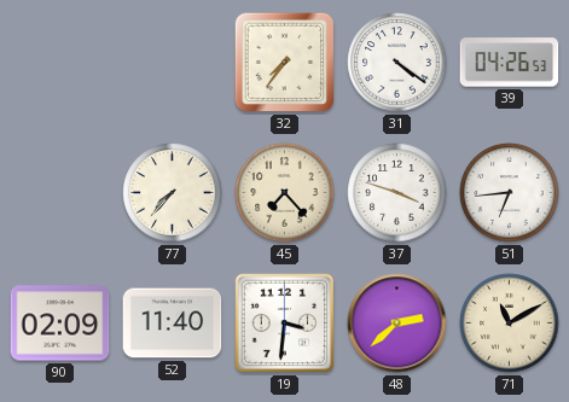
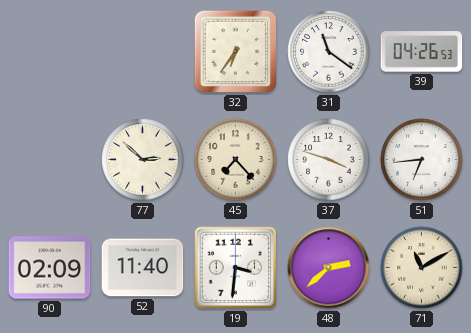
32: 7:36 -> 6:36
31: 4:21 -> 11:21
77: 7:37 -> 2:52
